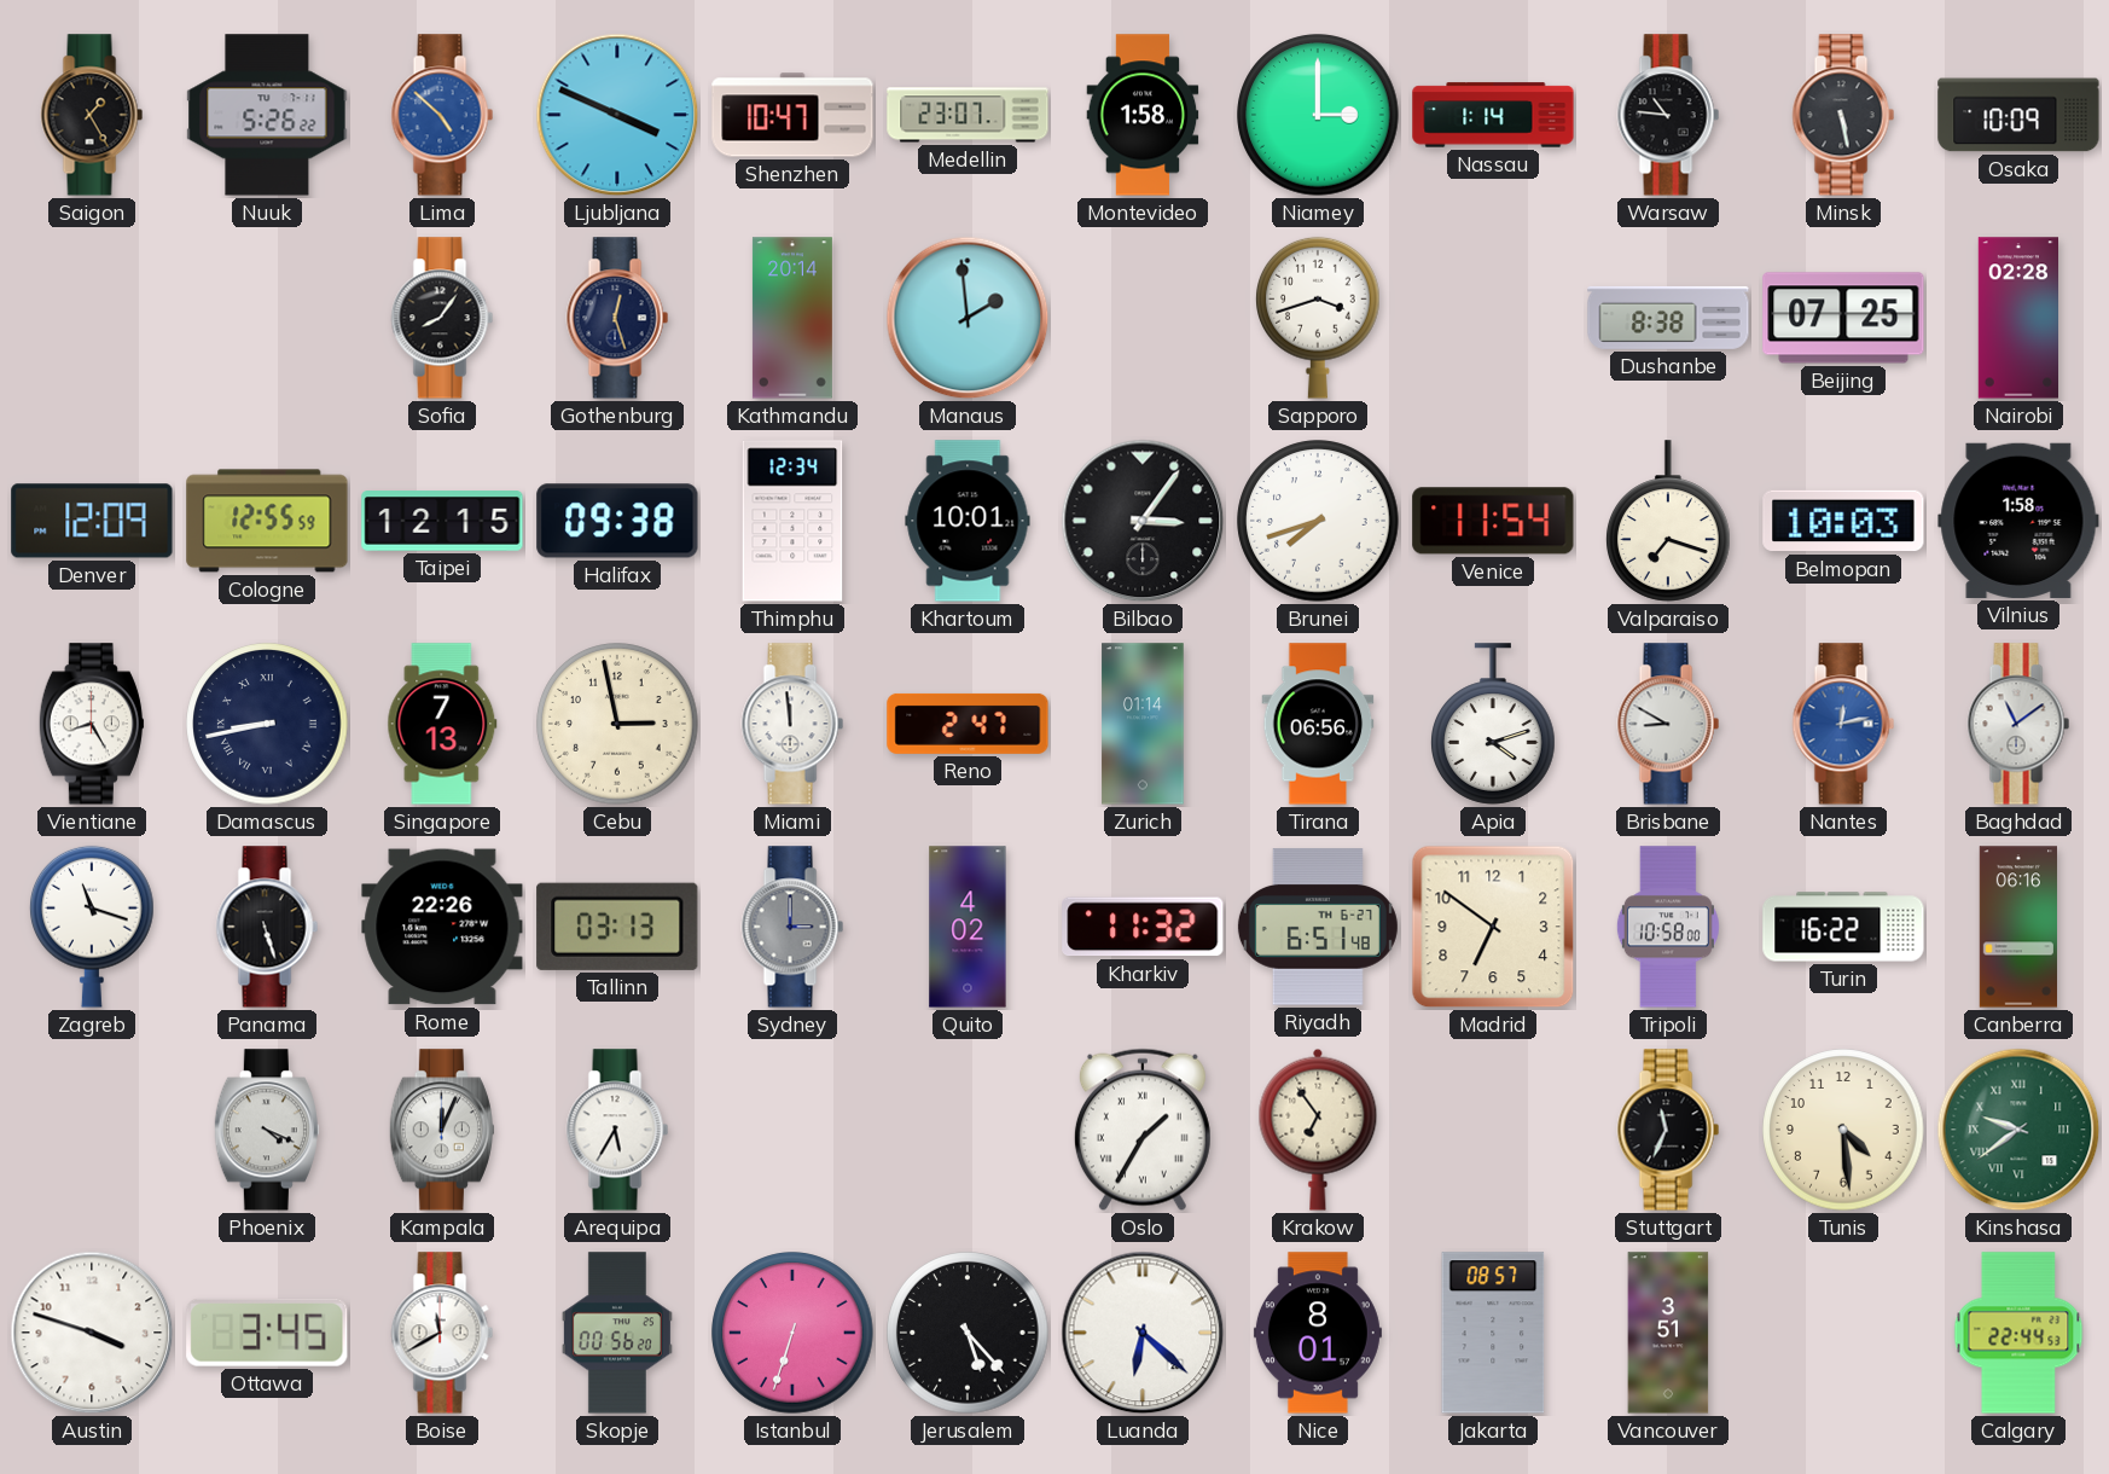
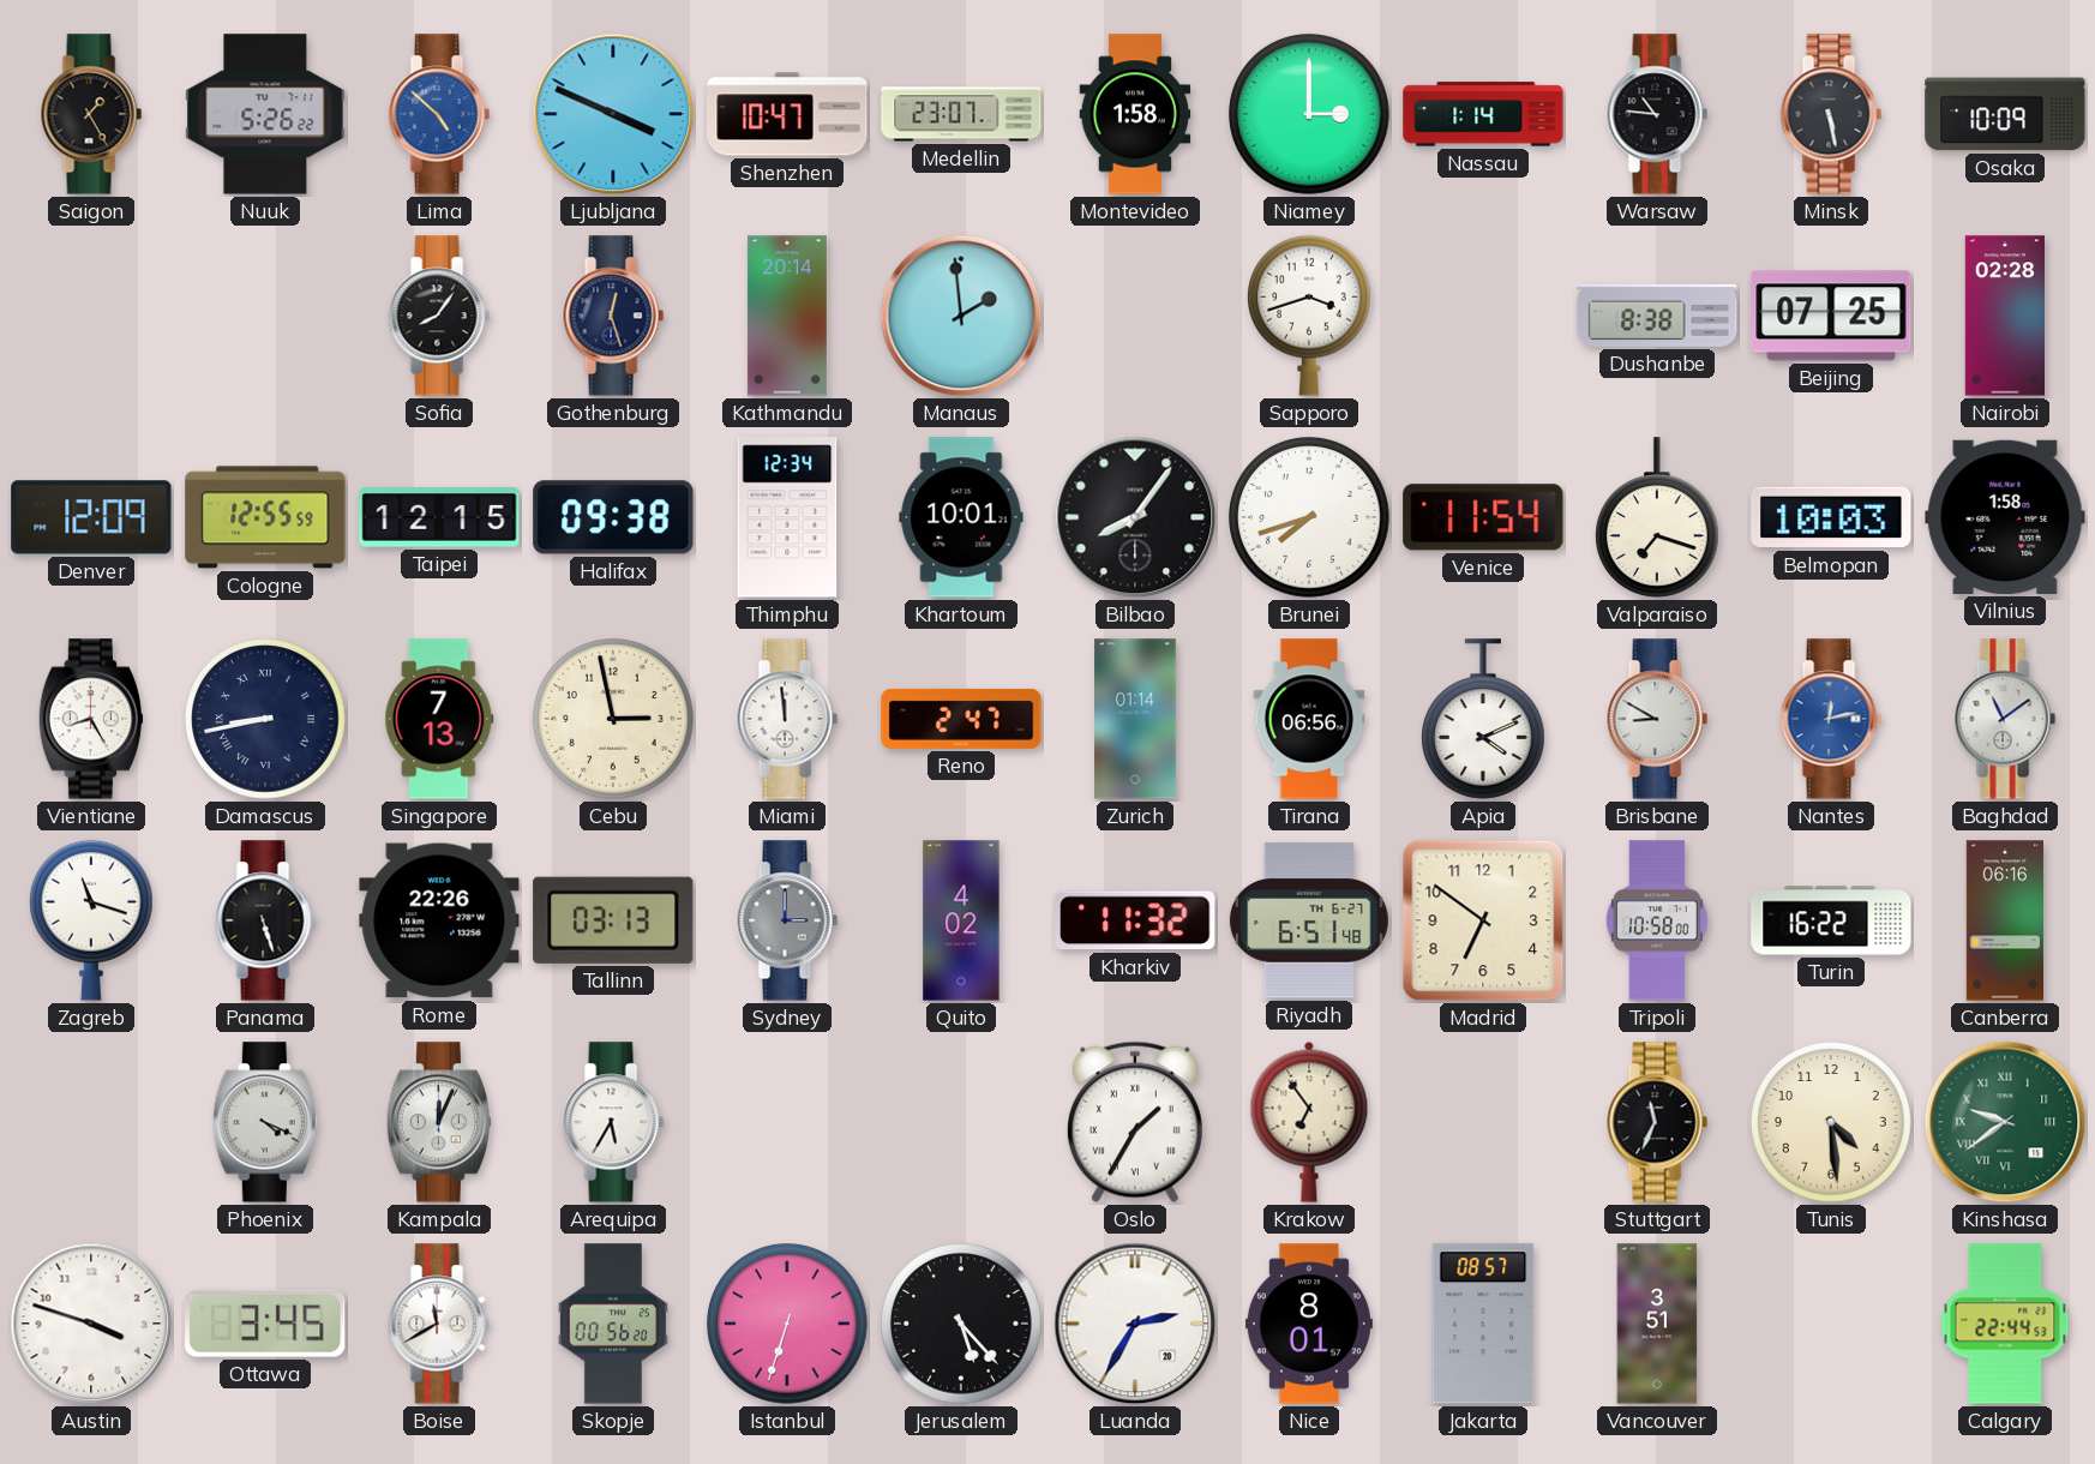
Bilbao: 3:06 -> 8:06
Apia: 4:12 -> 4:11
Luanda: 6:22 -> 2:35
